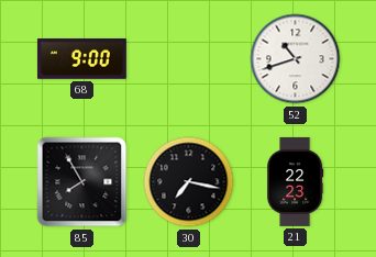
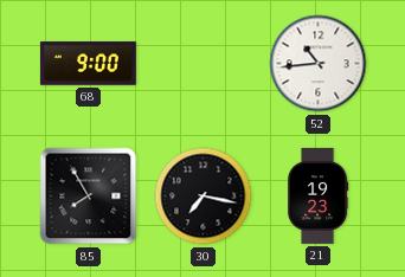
52: 10:42 -> 10:44
21: 22:23 -> 19:23
